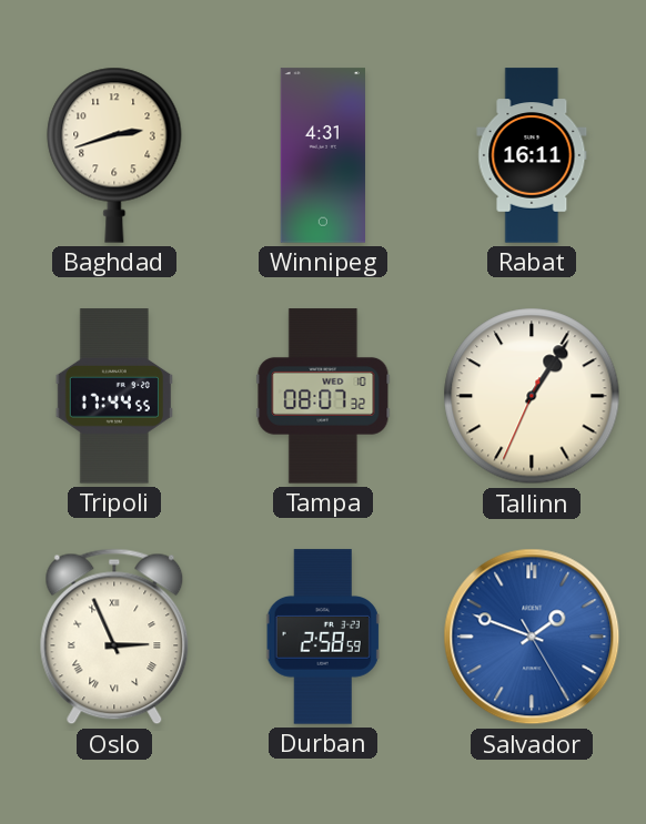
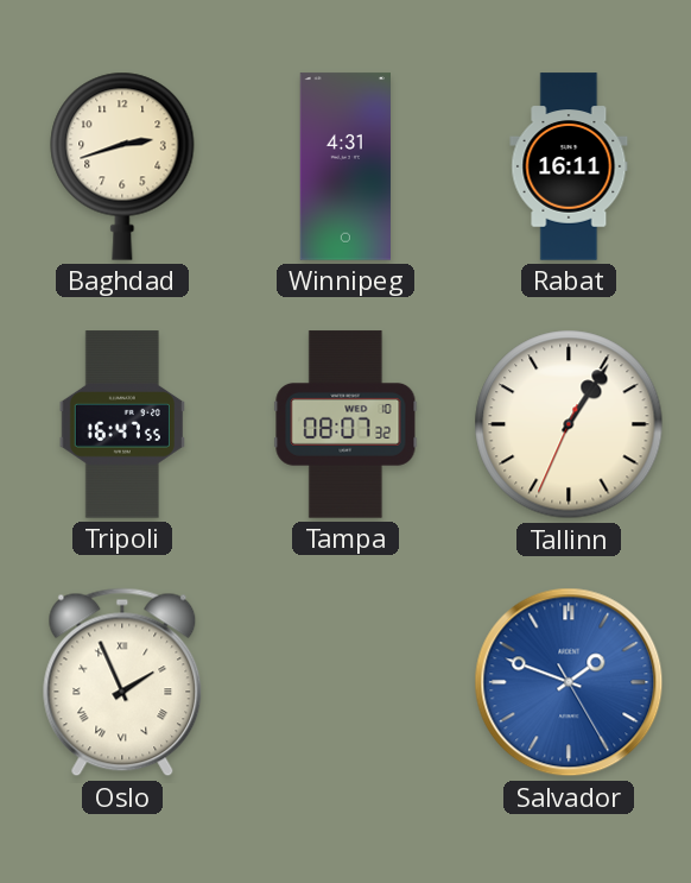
Tripoli: 17:44 -> 16:47
Oslo: 2:56 -> 1:56
Durban: 2:58 -> none
